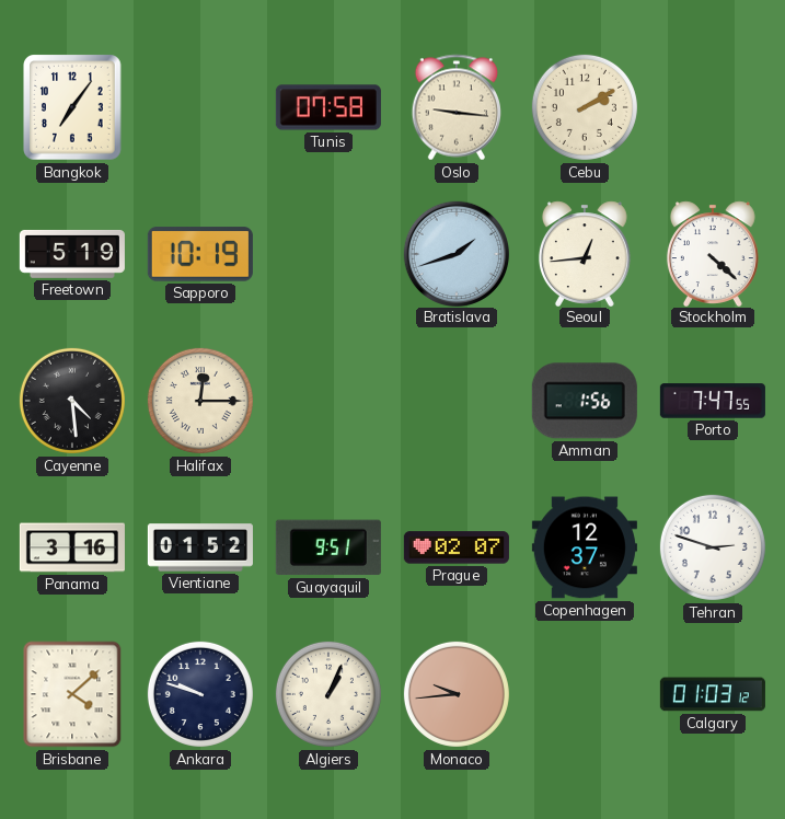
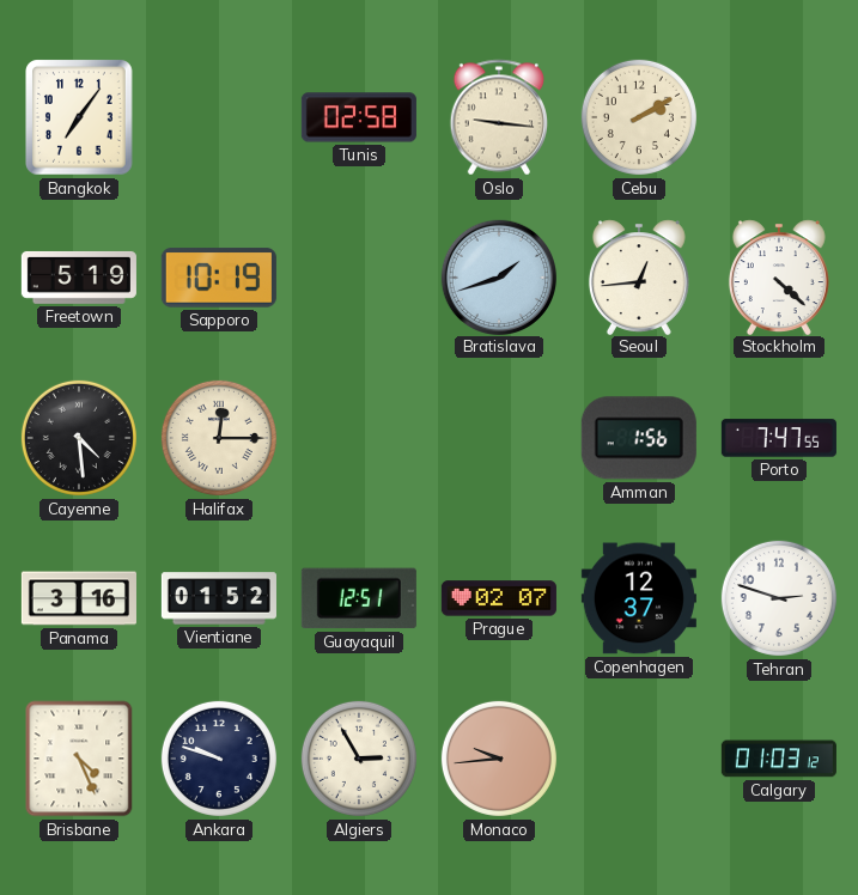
Tunis: 07:58 -> 02:58
Guayaquil: 9:51 -> 12:51
Brisbane: 4:08 -> 4:26
Algiers: 1:04 -> 2:55
